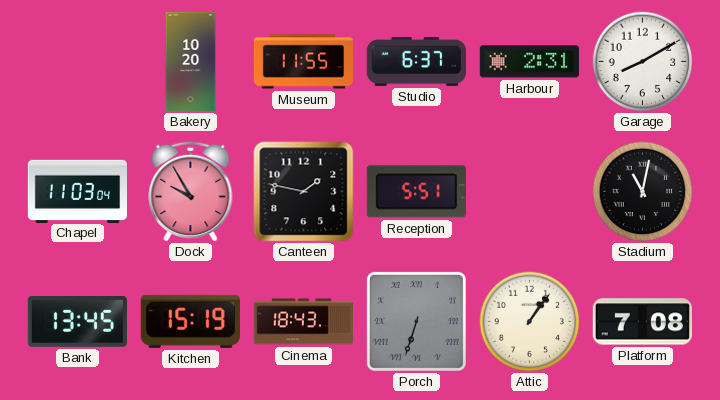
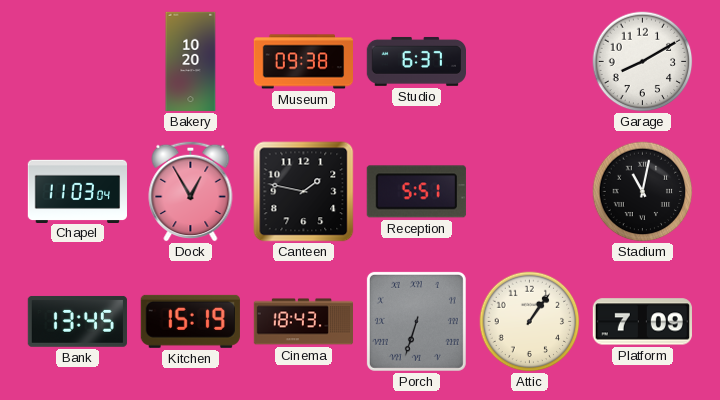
Museum: 11:55 -> 09:38
Harbour: 2:31 -> none
Dock: 9:55 -> 12:55
Platform: 7:08 -> 7:09
